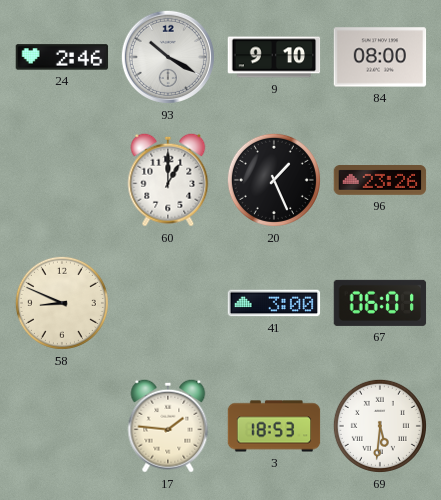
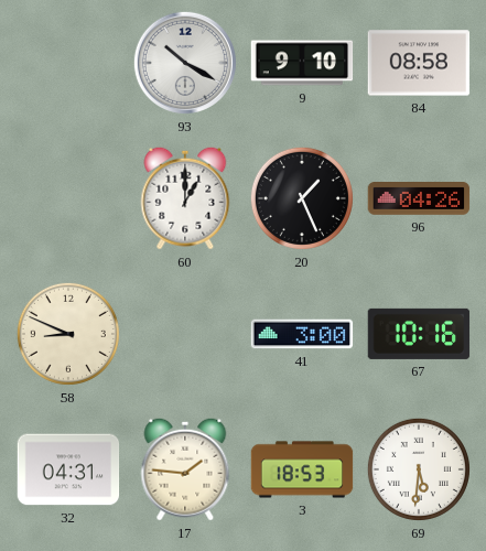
24: 2:46 -> none
84: 08:00 -> 08:58
96: 23:26 -> 04:26
67: 06:01 -> 10:16
32: none -> 04:31
